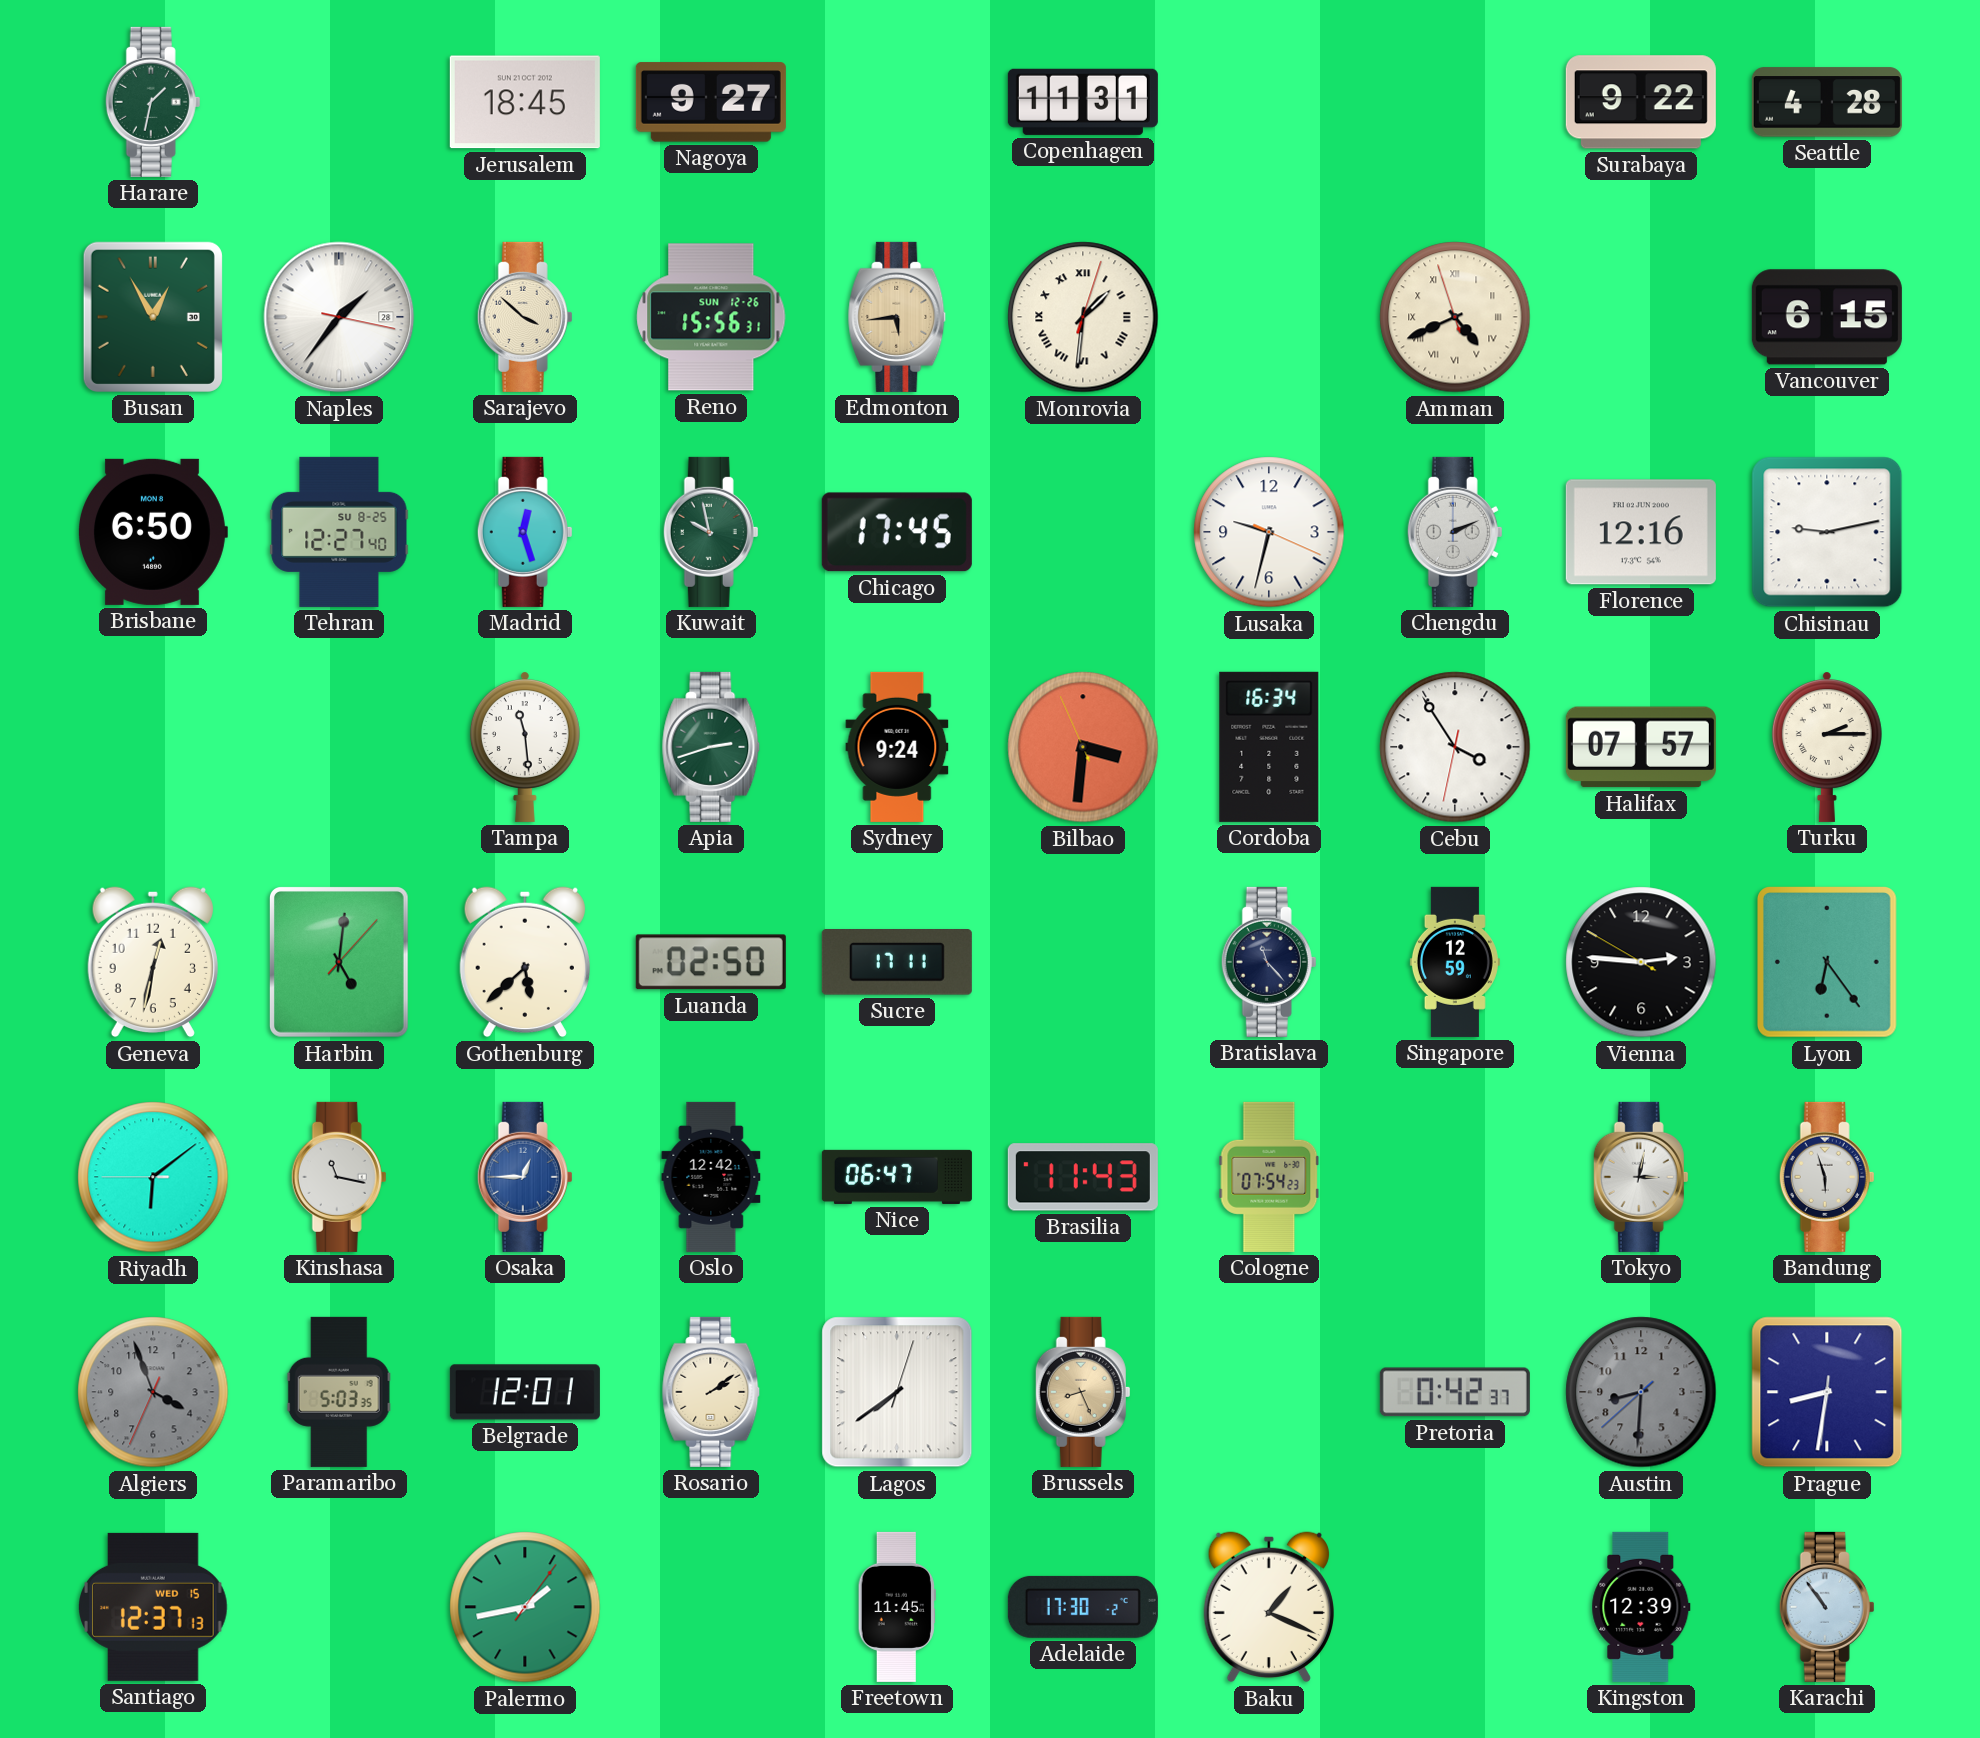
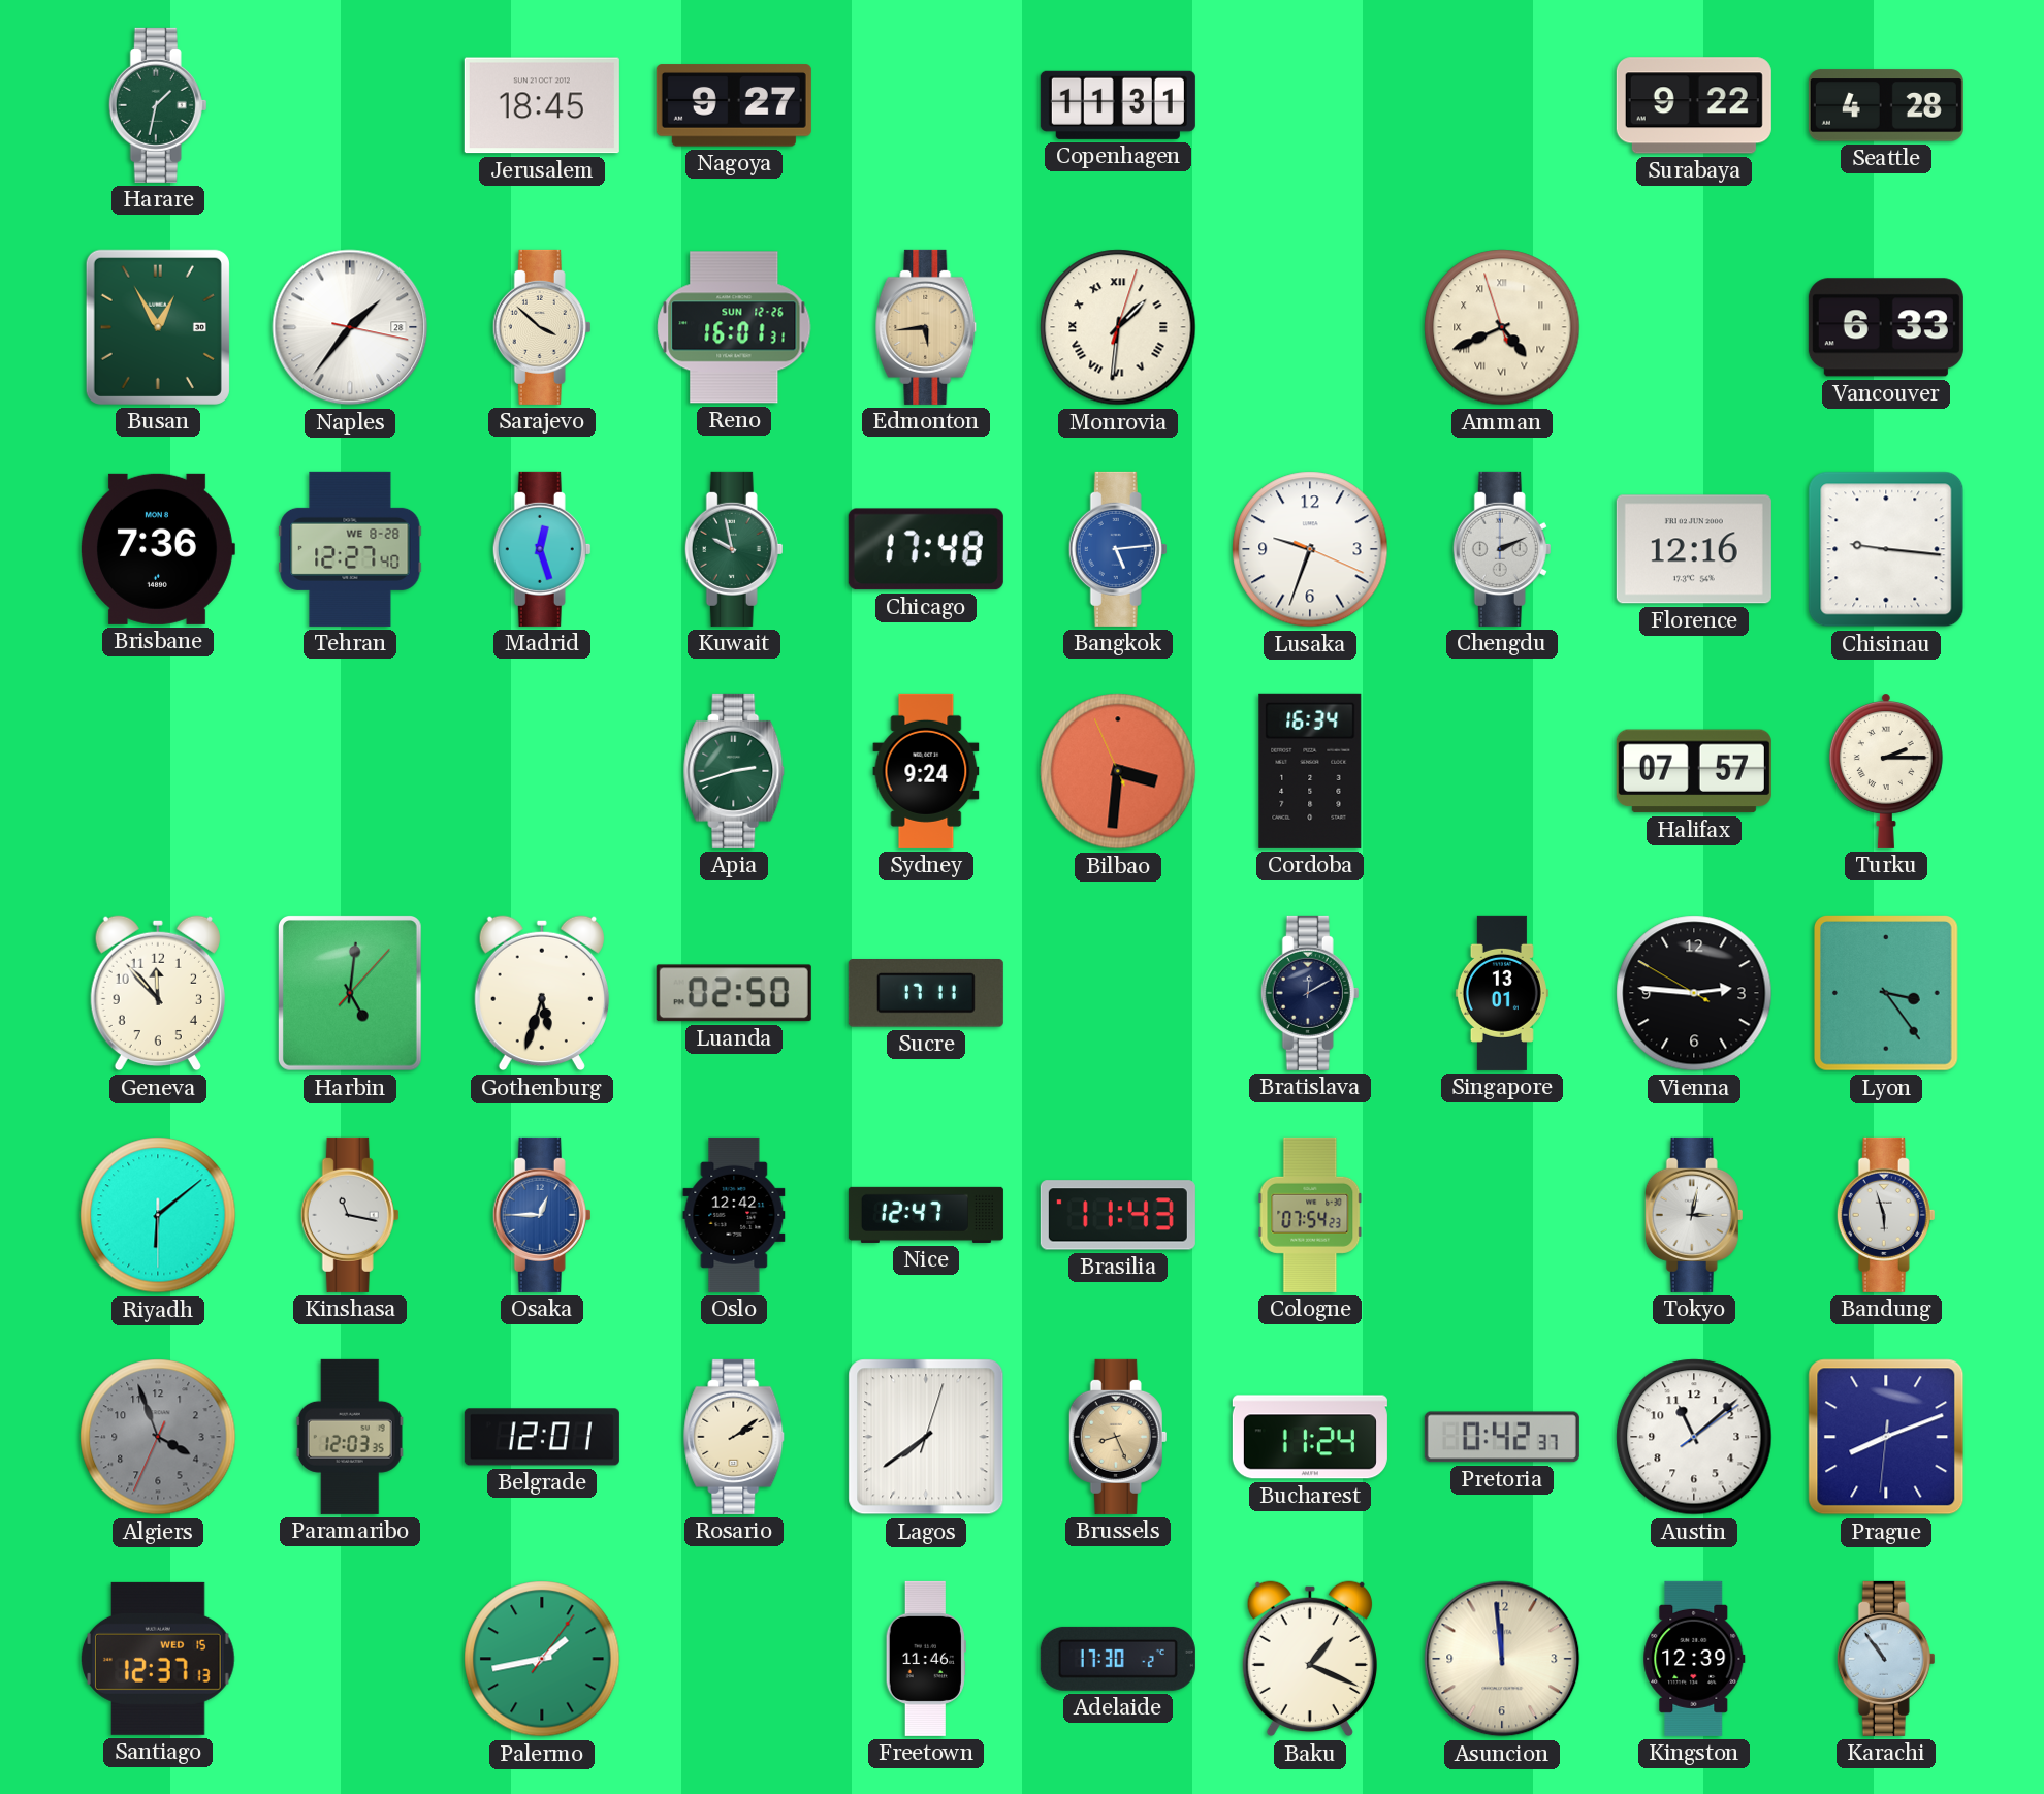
Reno: 15:56 -> 16:01
Vancouver: 6:15 -> 6:33
Brisbane: 6:50 -> 7:36
Tehran date: SU 8-25 -> WE 8-28
Chicago: 17:45 -> 17:48
Bangkok: none -> 5:14
Lusaka: 9:32 -> 9:33
Chisinau: 9:13 -> 9:16
Tampa: 11:29 -> none
Cebu: 3:54 -> none
Geneva: 12:32 -> 11:53
Gothenburg: 5:38 -> 5:33
Bratislava: 11:23 -> 12:10
Singapore: 12:59 -> 13:01
Lyon: 6:24 -> 3:24
Riyadh: 6:08:45 -> 6:08:30
Nice: 06:47 -> 12:47
Paramaribo: 5:03 -> 12:03
Bucharest: none -> 11:24
Austin: 8:30 -> 11:08
Austin dial: grey -> white
Prague: 8:31 -> 8:11
Freetown: 11:45 -> 11:46
Asuncion: none -> 11:59
